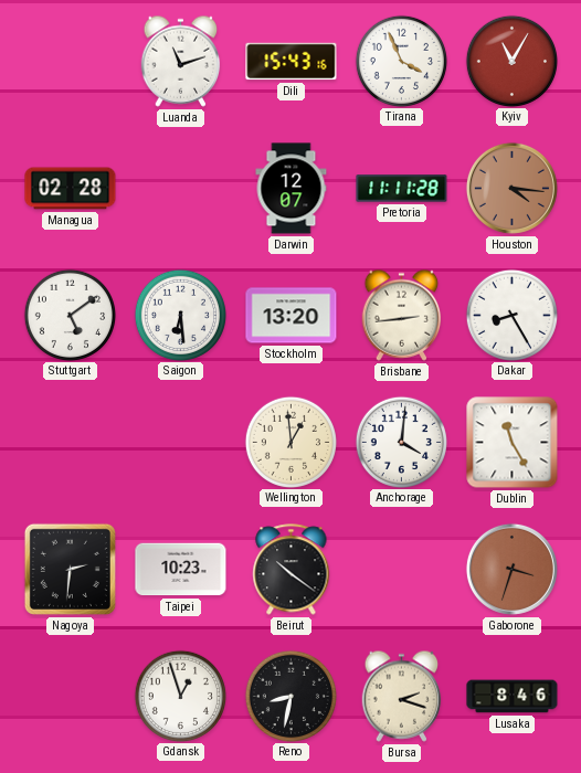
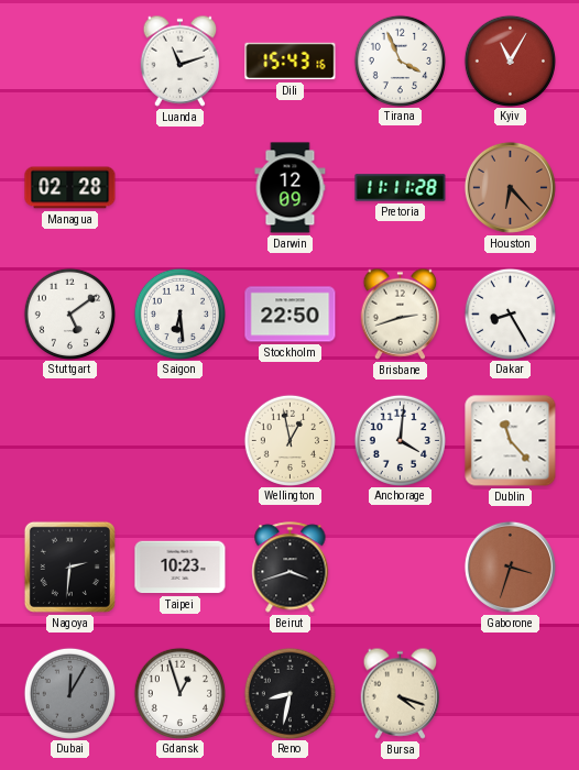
Darwin: 12:07 -> 12:09
Houston: 4:16 -> 6:23
Stockholm: 13:20 -> 22:50
Brisbane: 2:44 -> 2:42
Wellington: 12:59 -> 12:58
Dublin: 11:25 -> 11:23
Beirut: 10:21 -> 3:42
Dubai: none -> 12:05
Bursa: 2:18 -> 4:18
Lusaka: 8:46 -> none
